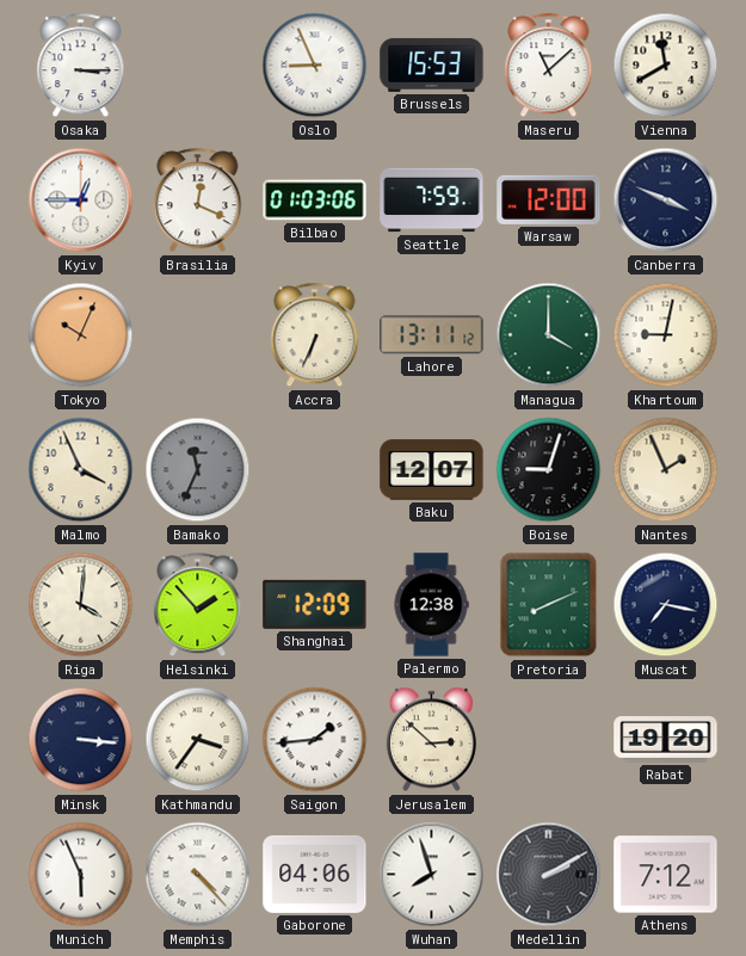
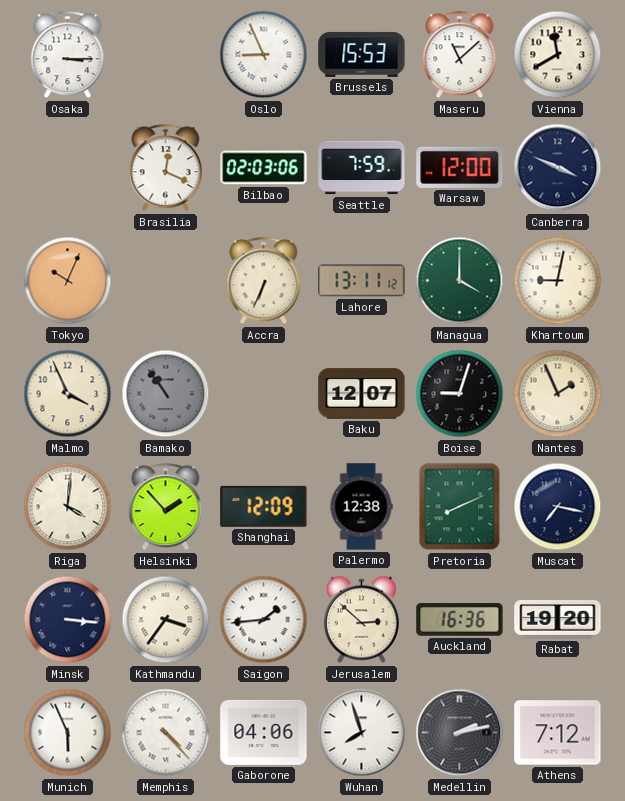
Kyiv: 12:45 -> none
Bilbao: 01:03 -> 02:03
Bamako: 11:34 -> 10:54
Auckland: none -> 16:36
Medellin: 2:10 -> 2:13
